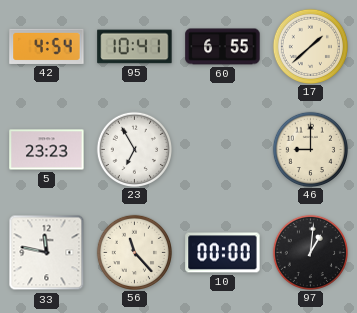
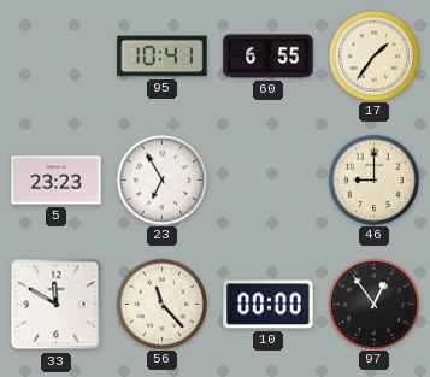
42: 4:54 -> none
17: 1:38 -> 1:36
33: 11:47 -> 11:50
97: 1:01 -> 12:54
